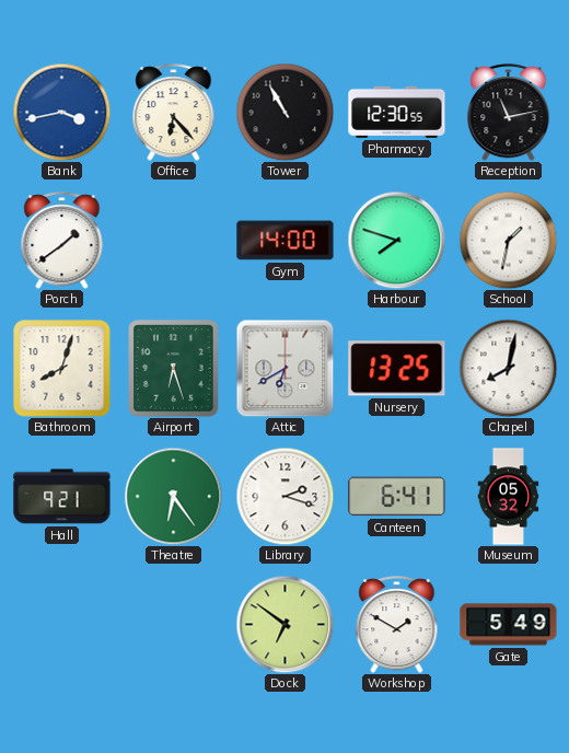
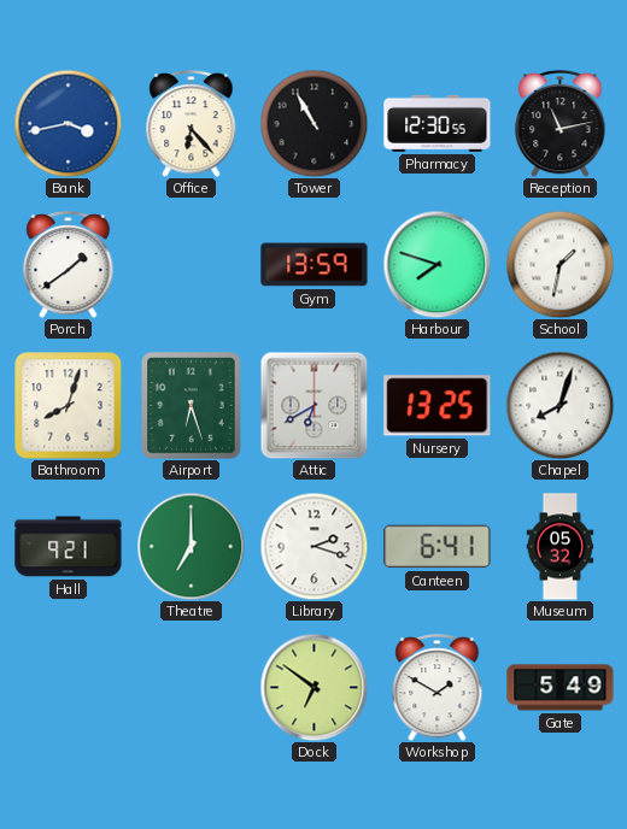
Gym: 14:00 -> 13:59
Chapel: 8:02 -> 8:03
Theatre: 6:24 -> 7:00
